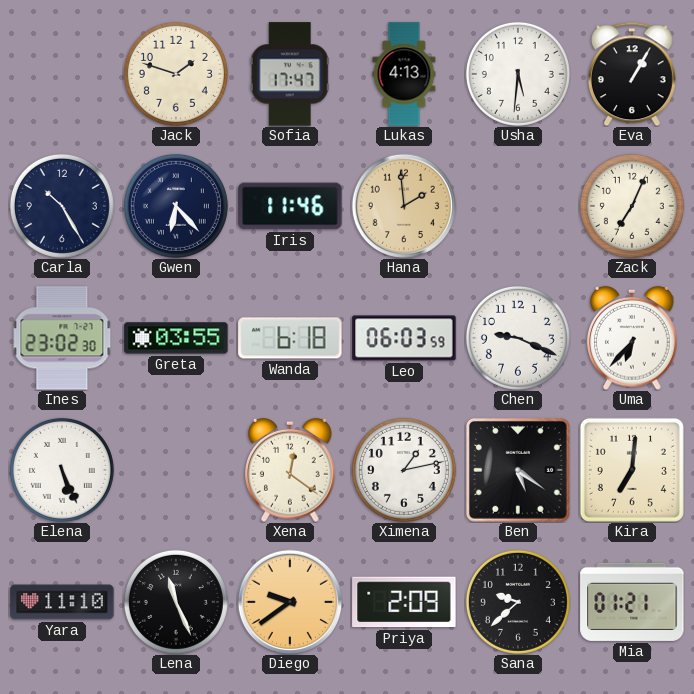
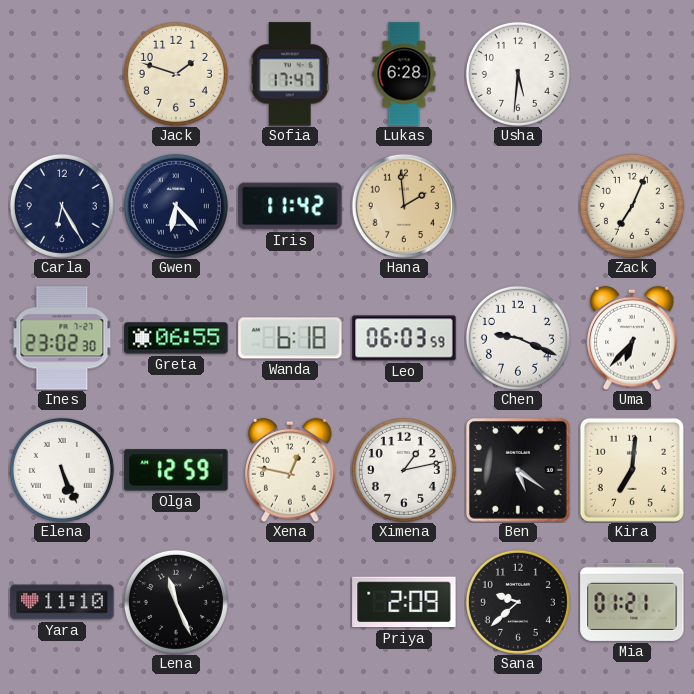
Lukas: 4:13 -> 6:28
Eva: 1:05 -> none
Carla: 10:25 -> 6:25
Iris: 11:46 -> 11:42
Greta: 03:55 -> 06:55
Olga: none -> 12:59
Xena: 12:21 -> 12:47
Diego: 9:39 -> none
